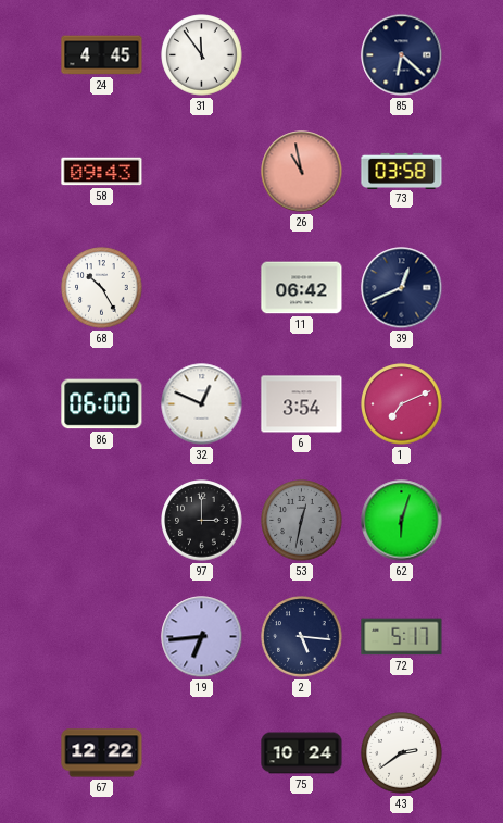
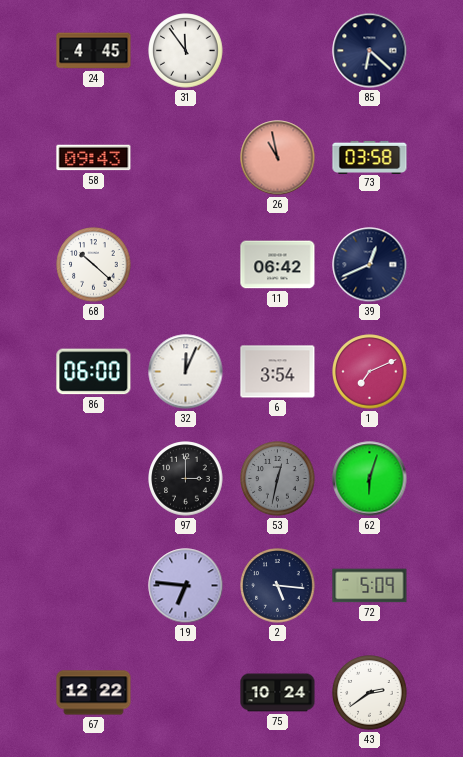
68: 10:25 -> 10:22
32: 12:49 -> 12:04
19: 6:44 -> 6:46
72: 5:17 -> 5:09
